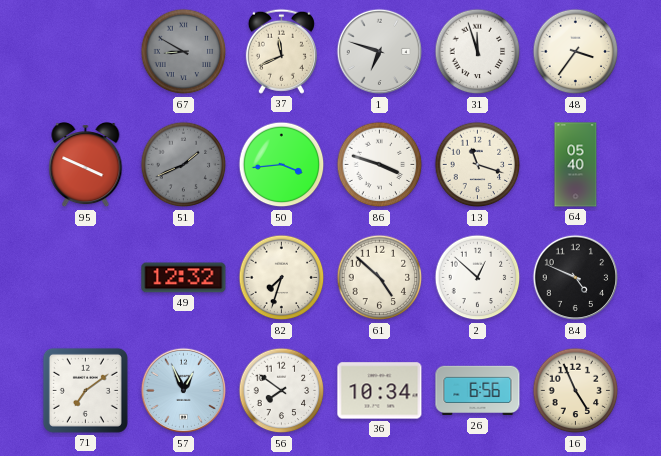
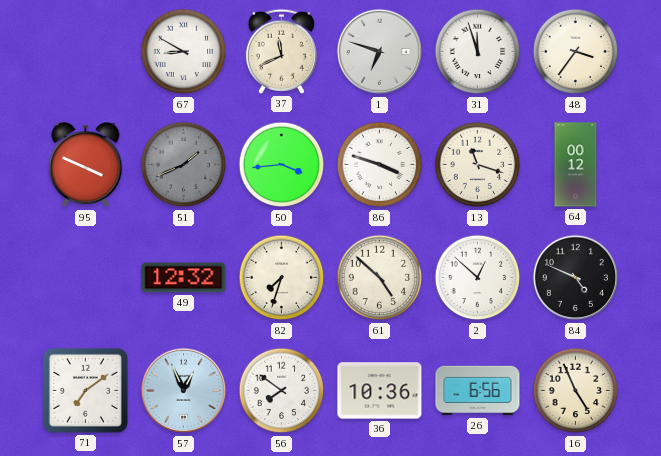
67 dial: grey -> white
64: 05:40 -> 00:12
36: 10:34 -> 10:36
